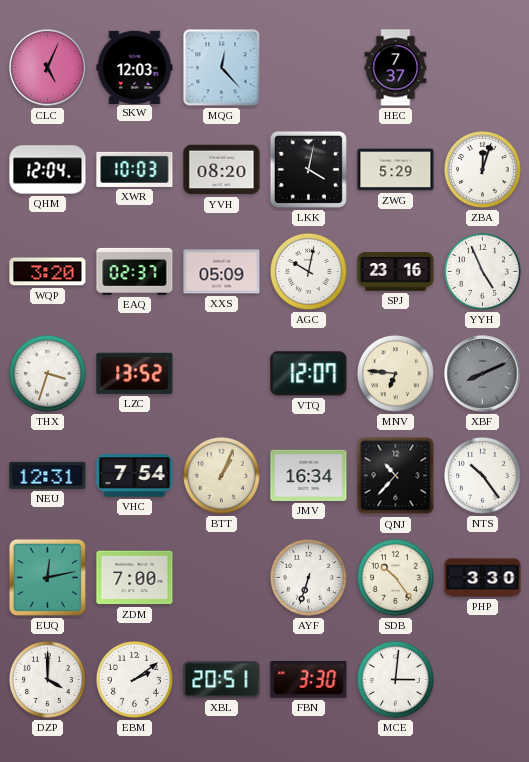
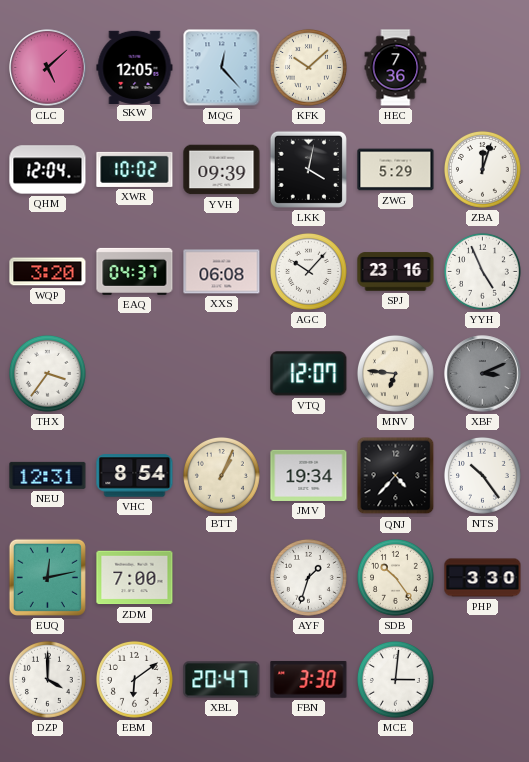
CLC: 5:04 -> 5:08
SKW: 12:03 -> 12:05
KFK: none -> 10:08
HEC: 7:37 -> 7:36
XWR: 10:03 -> 10:02
YVH: 08:20 -> 09:39
EAQ: 02:37 -> 04:37
XXS: 05:09 -> 06:08
AGC: 10:02 -> 10:07
THX: 3:33 -> 3:36
LZC: 13:52 -> none
XBF: 8:11 -> 3:11
VHC: 7:54 -> 8:54
JMV: 16:34 -> 19:34
QNJ: 10:37 -> 4:37
AYF: 6:33 -> 1:33
EBM: 2:09 -> 6:09
XBL: 20:51 -> 20:47
